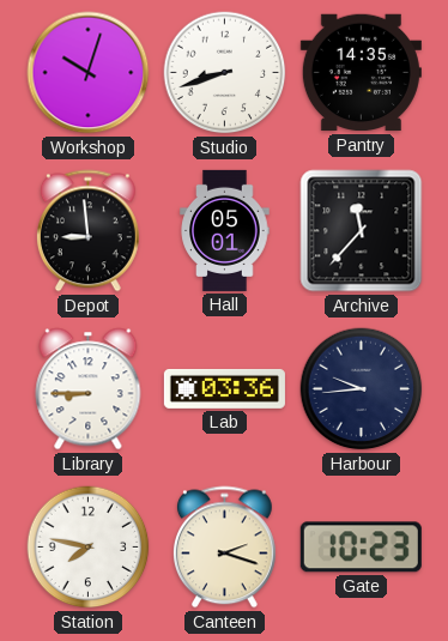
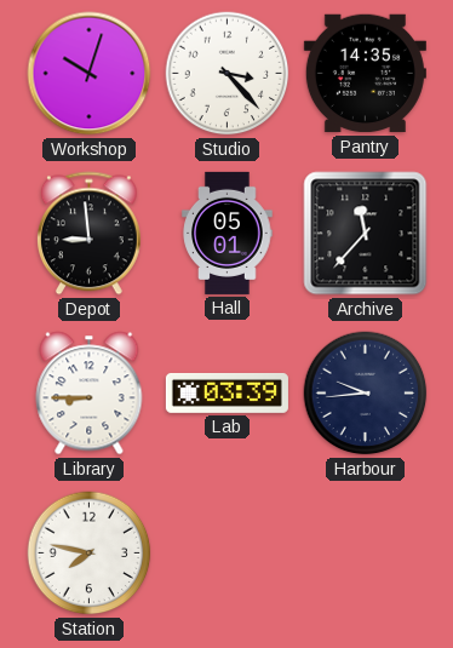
Studio: 8:42 -> 3:23
Lab: 03:36 -> 03:39
Canteen: 2:18 -> none
Gate: 10:23 -> none
